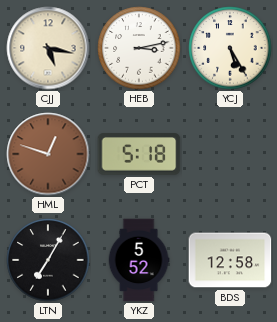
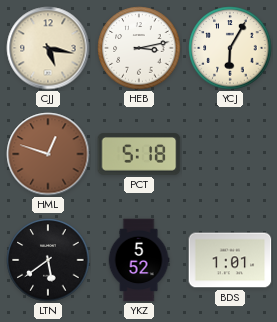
YCJ: 5:25 -> 6:05
LTN: 7:05 -> 5:39
BDS: 12:58 -> 1:01
